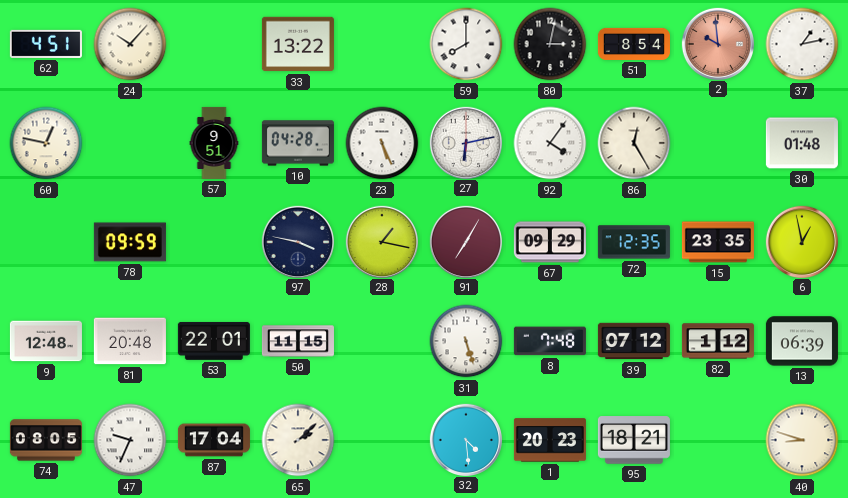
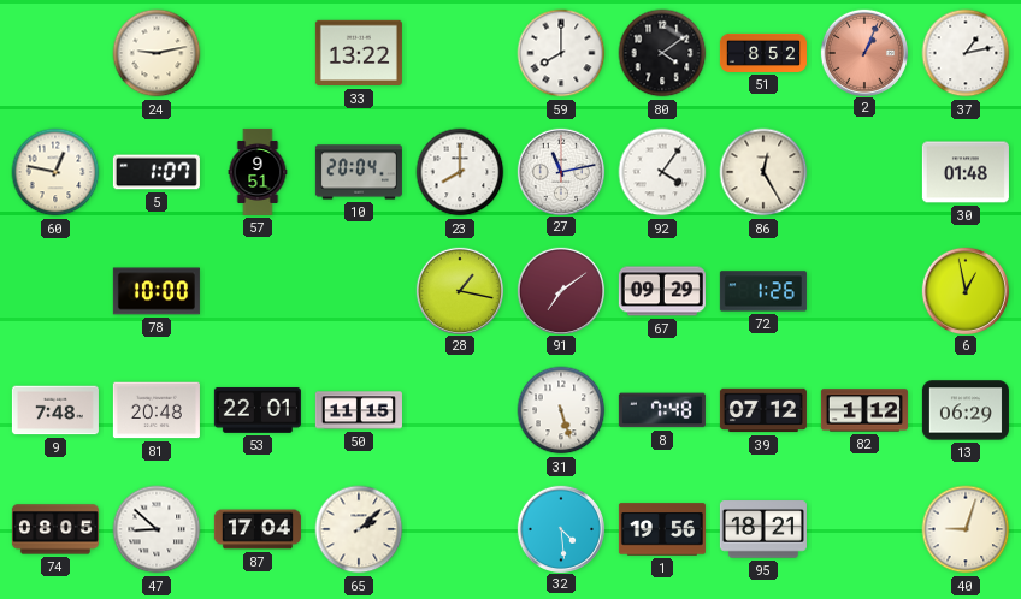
62: 4:51 -> none
24: 10:07 -> 9:13
80: 3:02 -> 4:09
51: 8:54 -> 8:52
2: 9:59 -> 1:04
5: none -> 1:07
10: 04:28 -> 20:04
23: 5:26 -> 8:00
27: 6:13 -> 11:13
78: 09:59 -> 10:00
97: 3:47 -> none
91: 7:05 -> 7:09
72: 12:35 -> 1:26
15: 23:35 -> none
9: 12:48 -> 7:48
13: 06:39 -> 06:29
47: 9:34 -> 8:52
1: 20:23 -> 19:56
40: 8:48 -> 9:03
